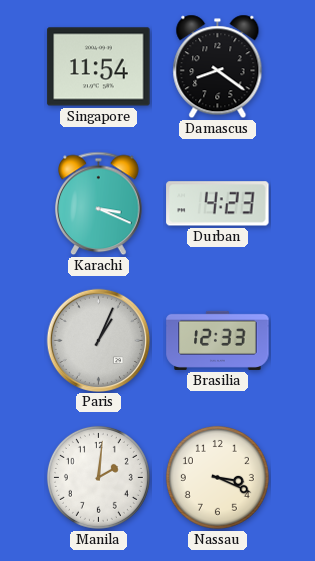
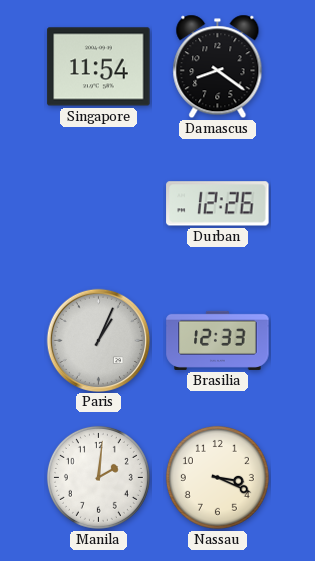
Karachi: 3:19 -> none
Durban: 4:23 -> 12:26
